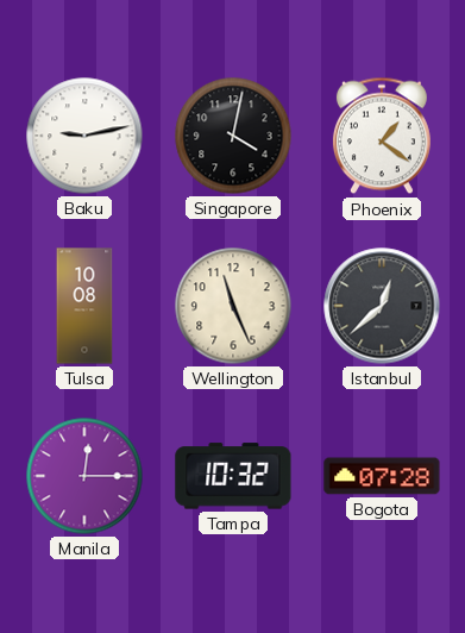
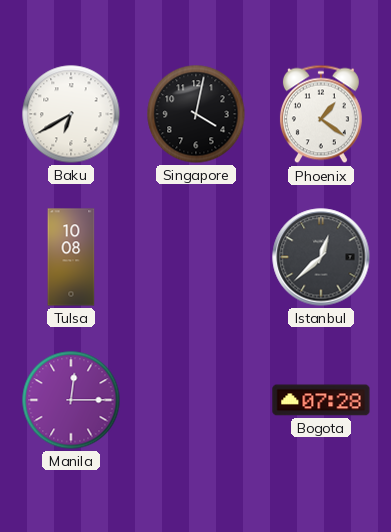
Baku: 9:13 -> 6:40
Wellington: 11:26 -> none
Tampa: 10:32 -> none
